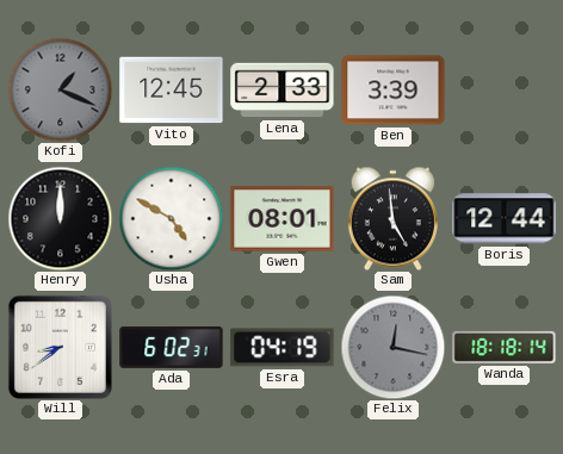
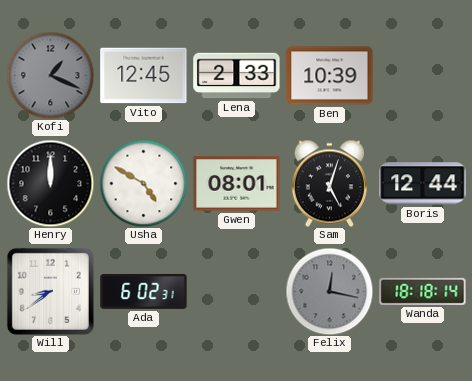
Ben: 3:39 -> 10:39
Sam: 4:59 -> 5:03
Esra: 04:19 -> none
